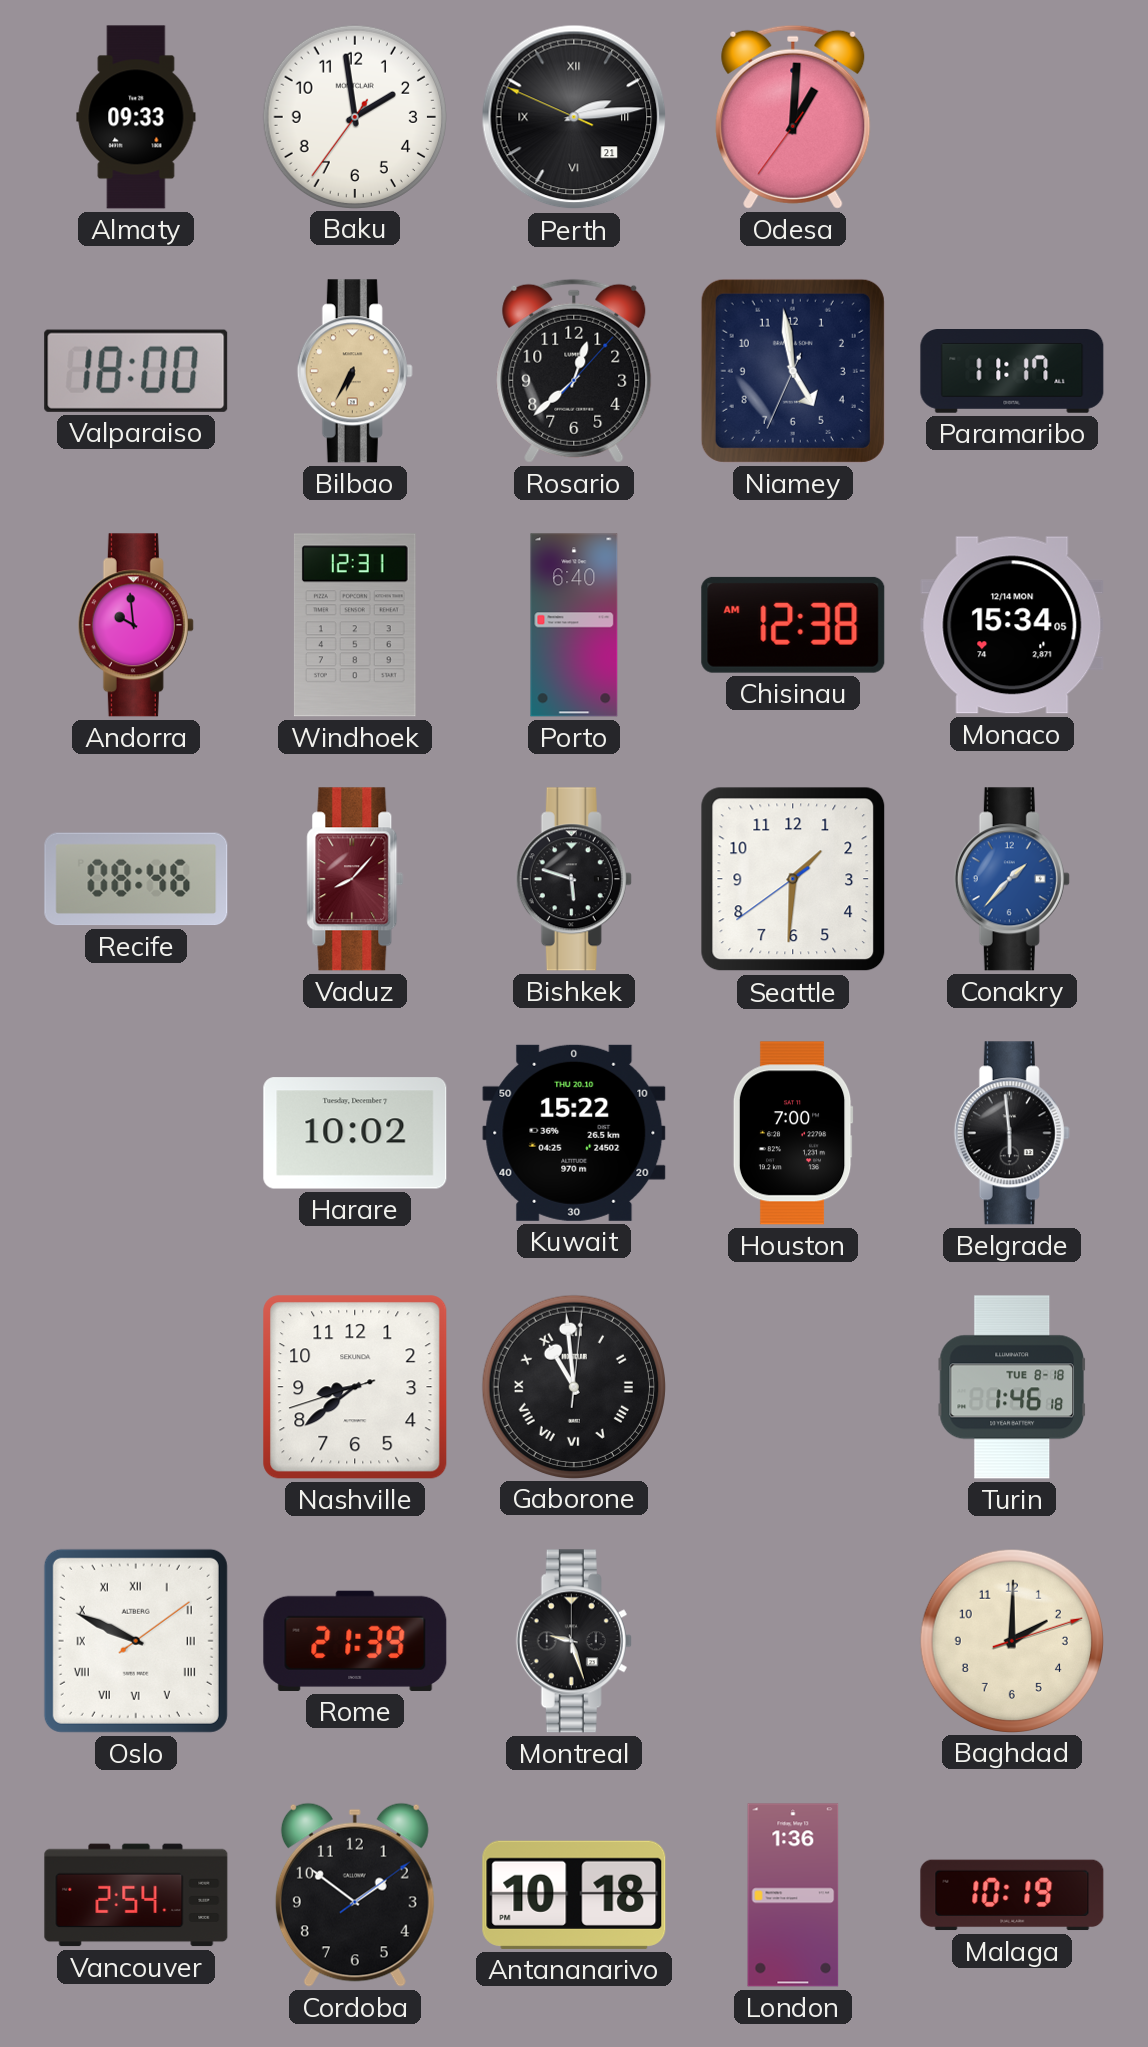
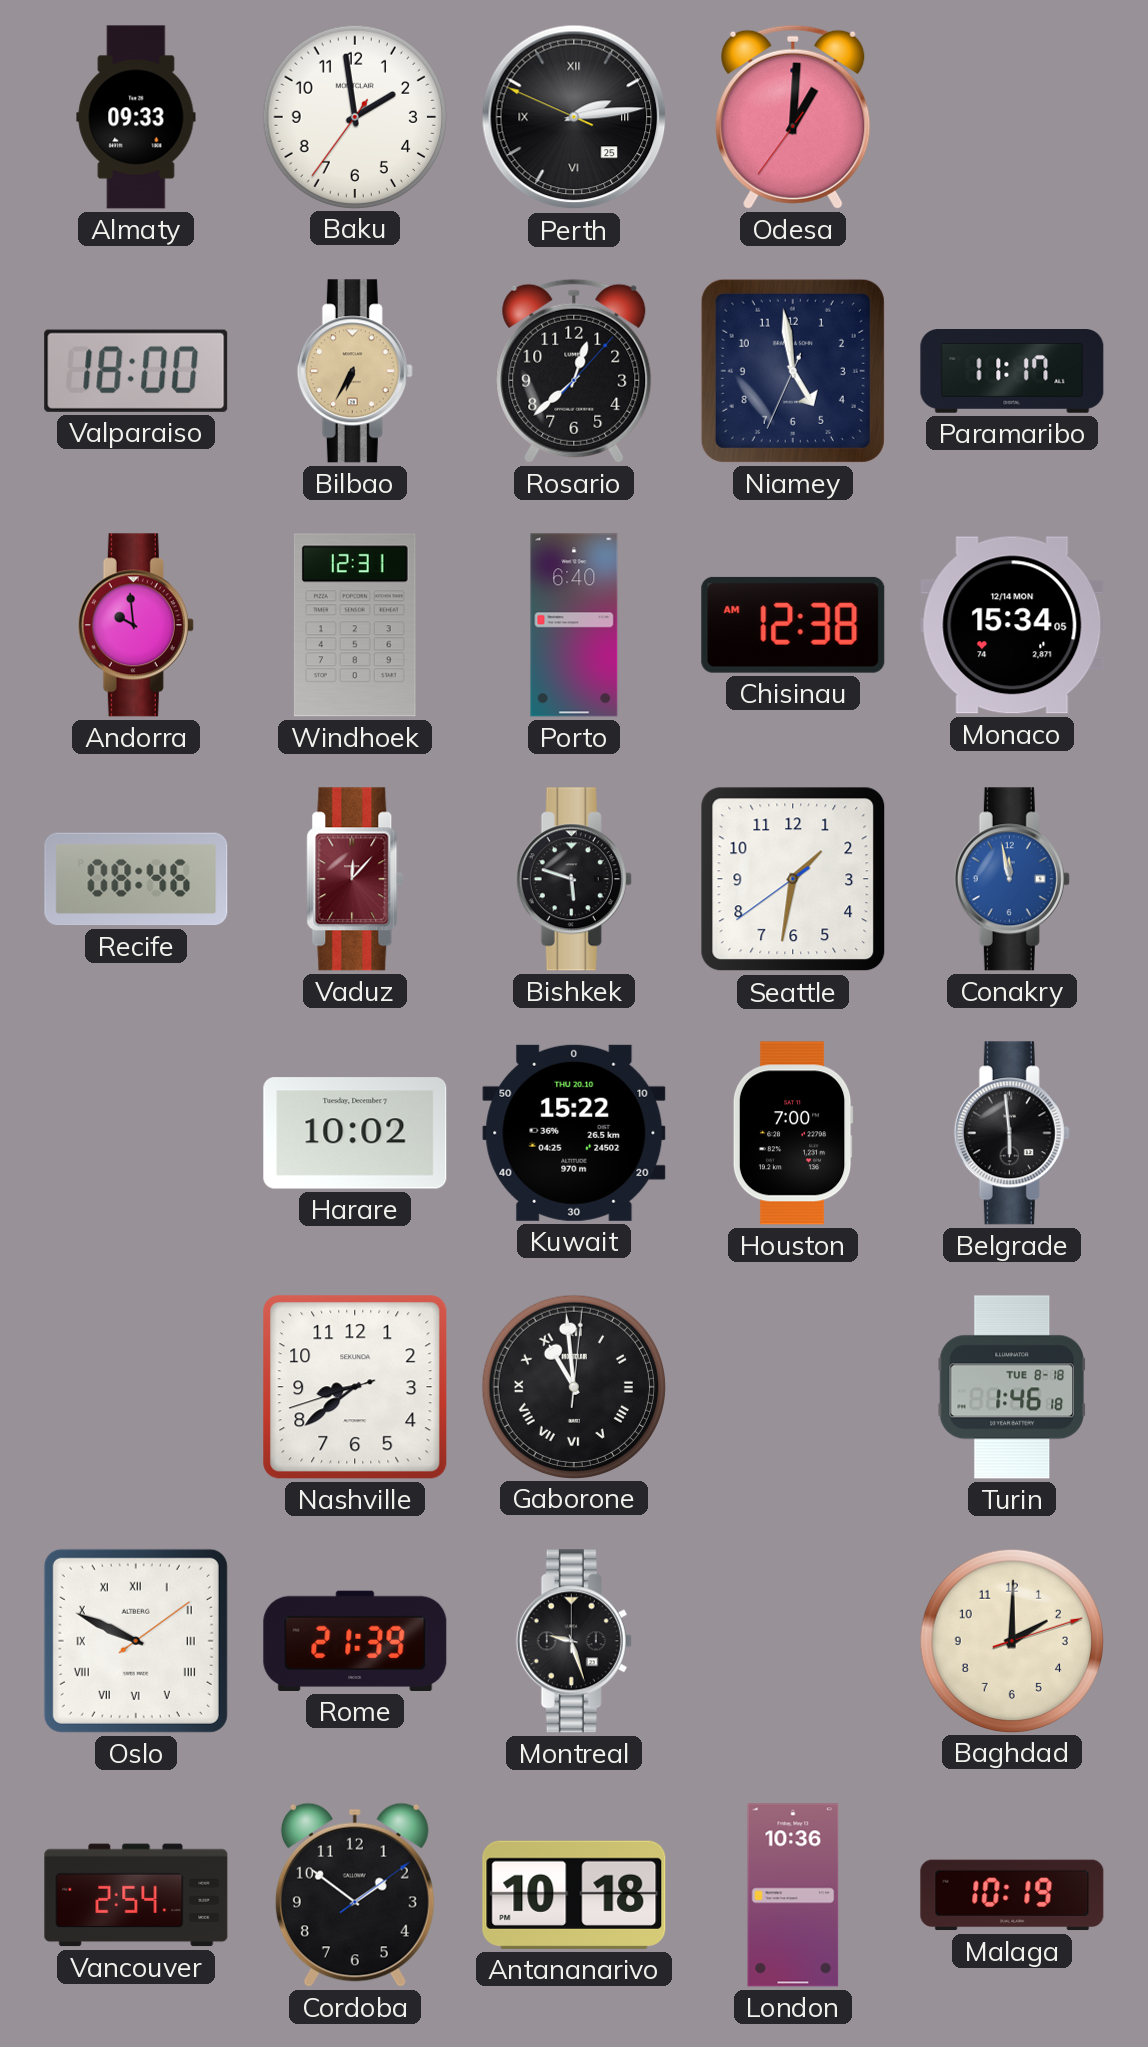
Perth date: 21 -> 25
Vaduz: 8:07 -> 12:07
Seattle: 1:30 -> 1:31
Conakry: 1:37 -> 11:58
London: 1:36 -> 10:36
